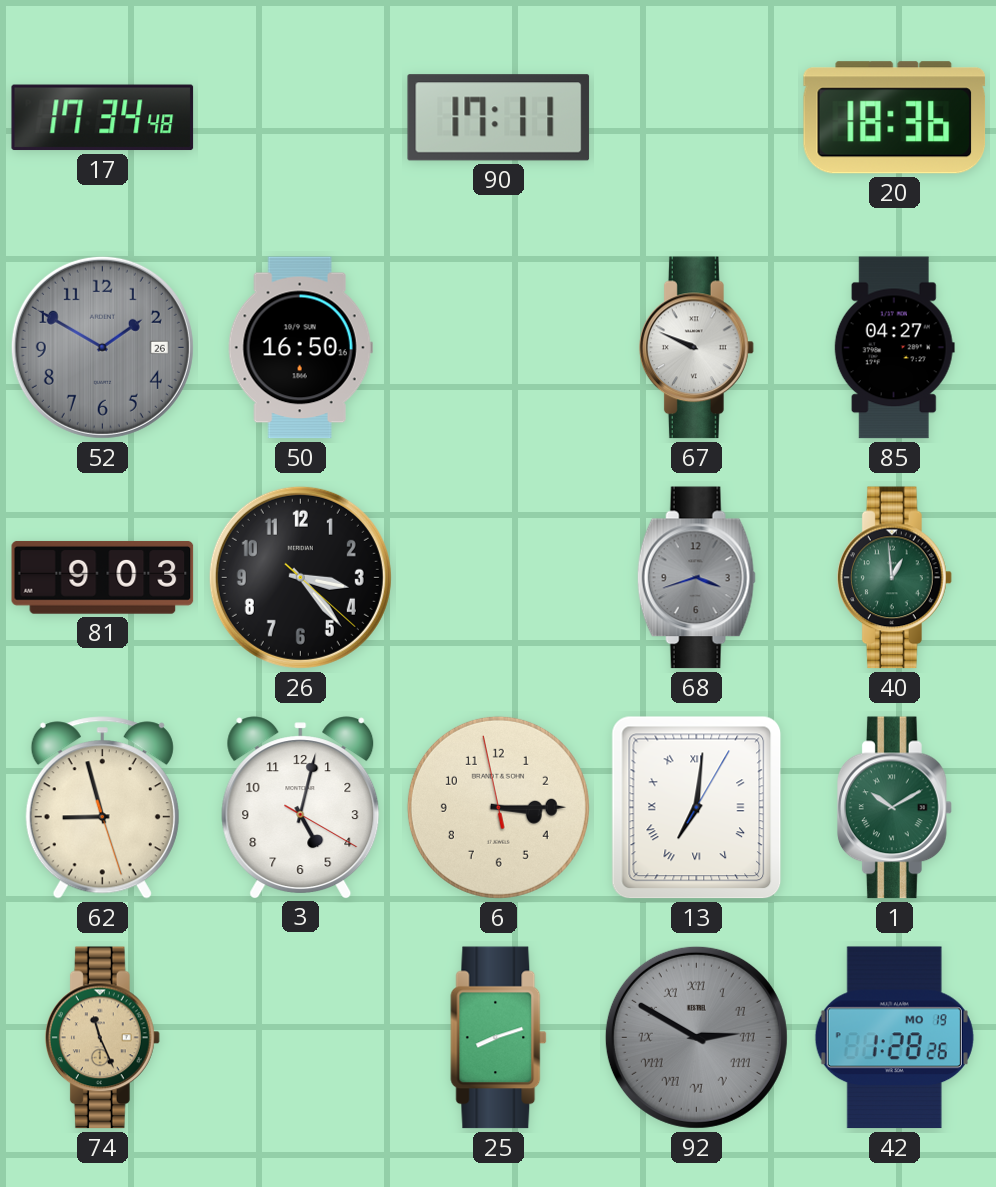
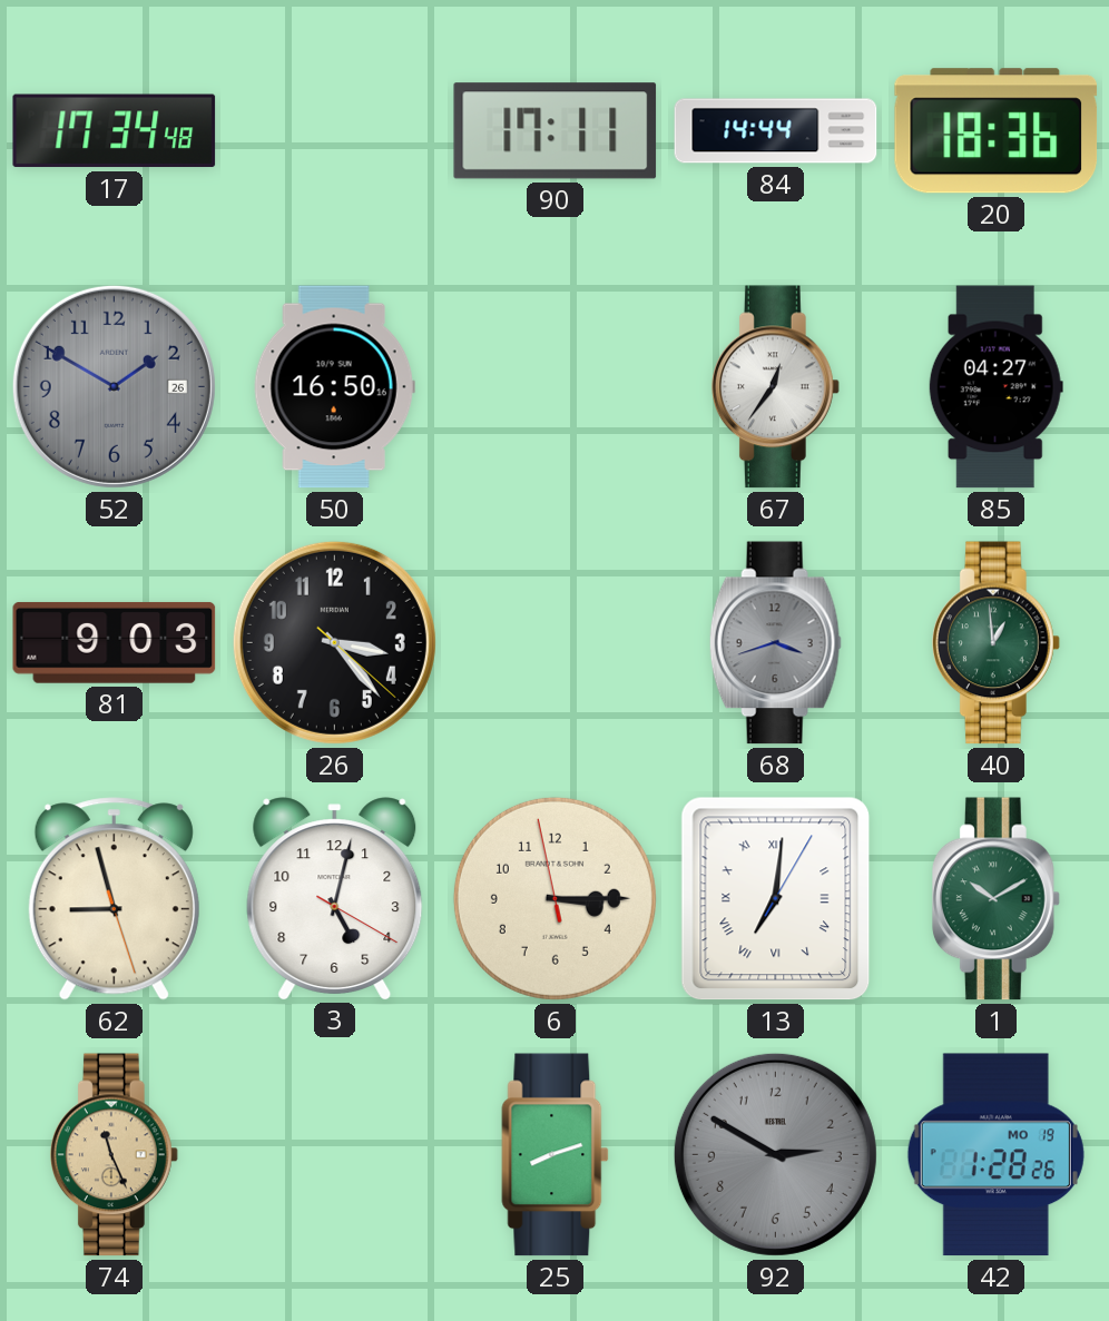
84: none -> 14:44
67: 9:49 -> 12:36
92 numerals: Roman -> Arabic
